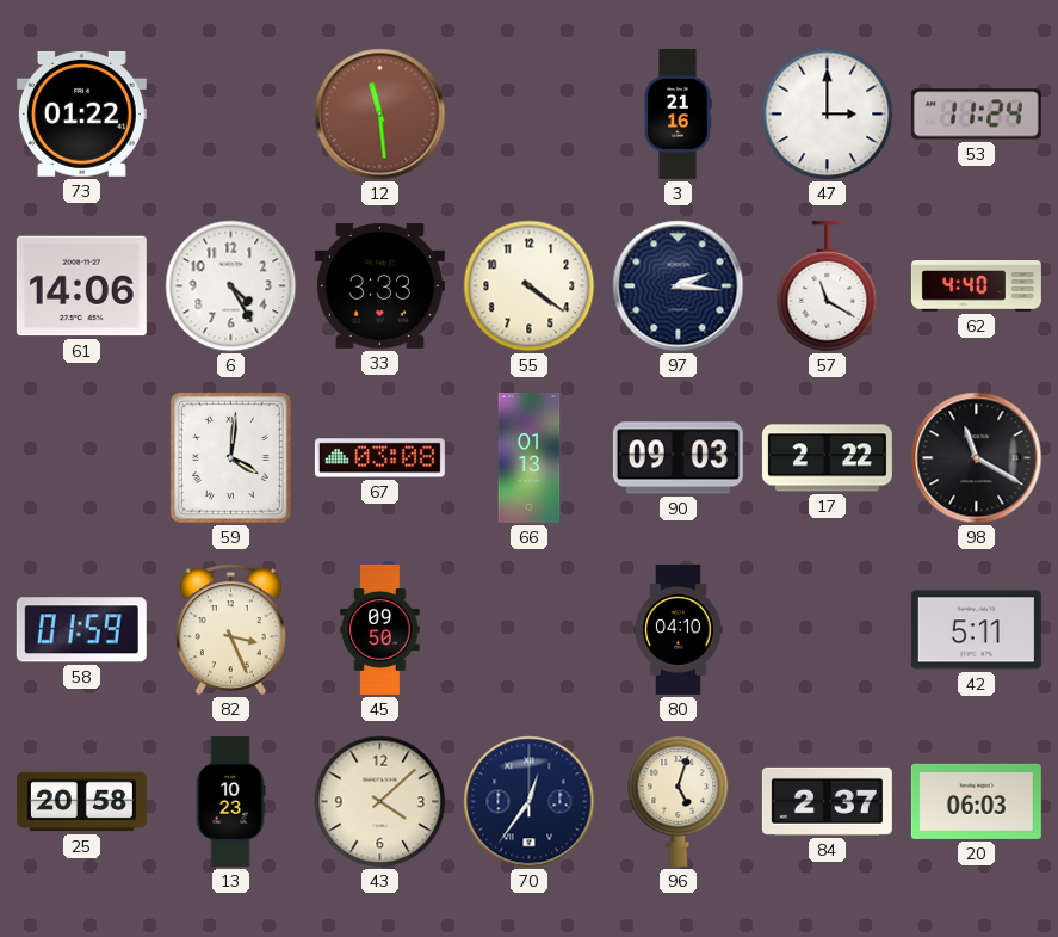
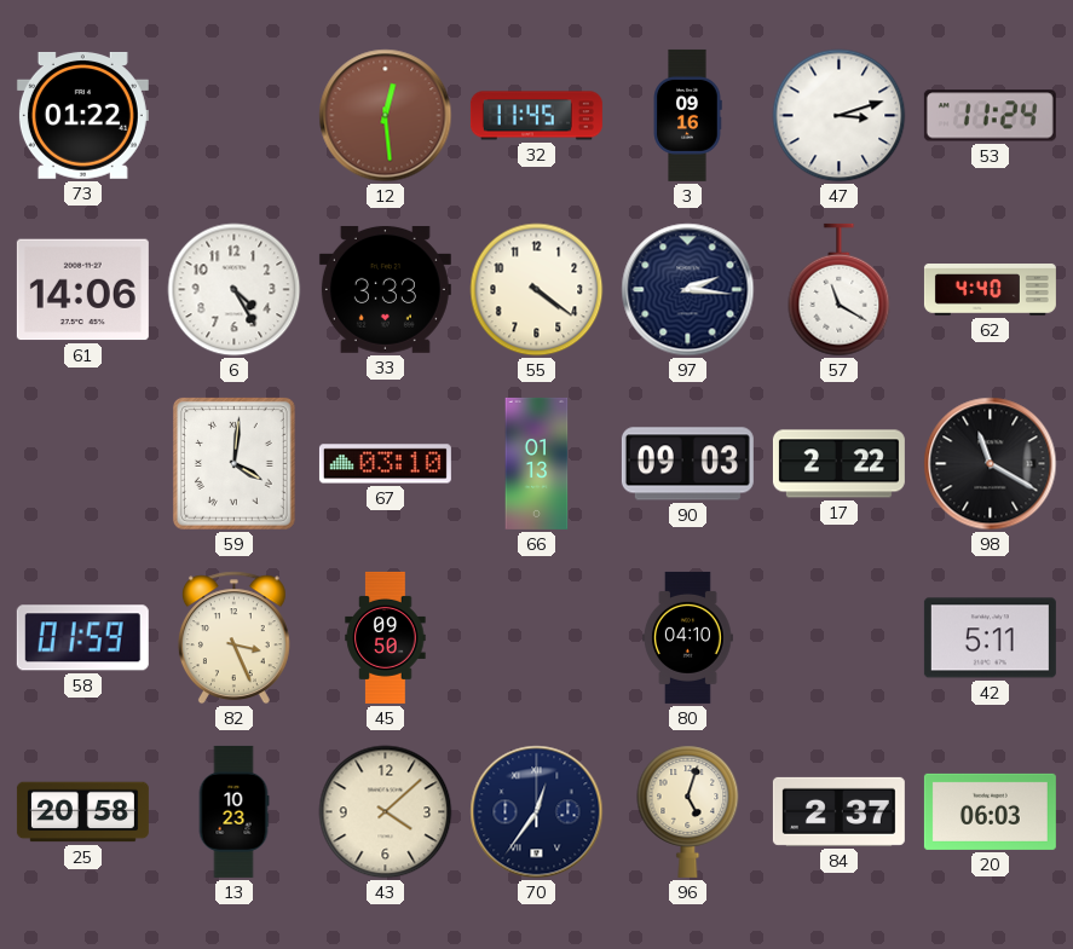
12: 11:29 -> 12:29
32: none -> 11:45
3: 21:16 -> 09:16
47: 3:00 -> 3:12
67: 03:08 -> 03:10
